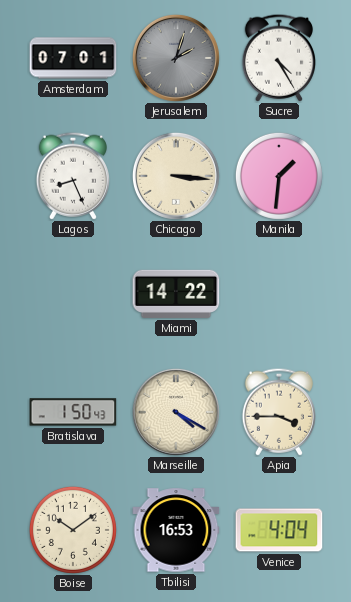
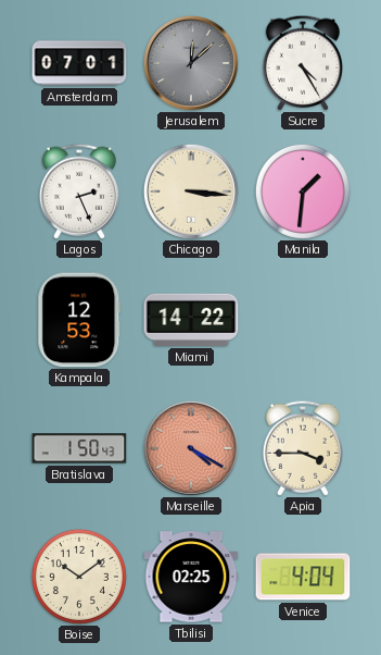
Jerusalem: 2:03 -> 12:08
Lagos: 8:26 -> 2:26
Kampala: none -> 12:53
Marseille dial: cream -> salmon
Tbilisi: 16:53 -> 02:25
